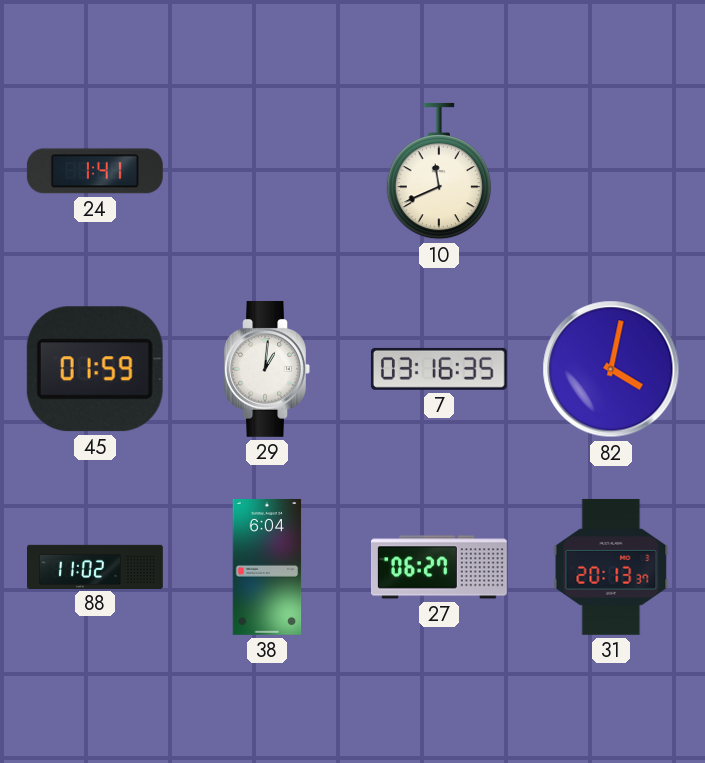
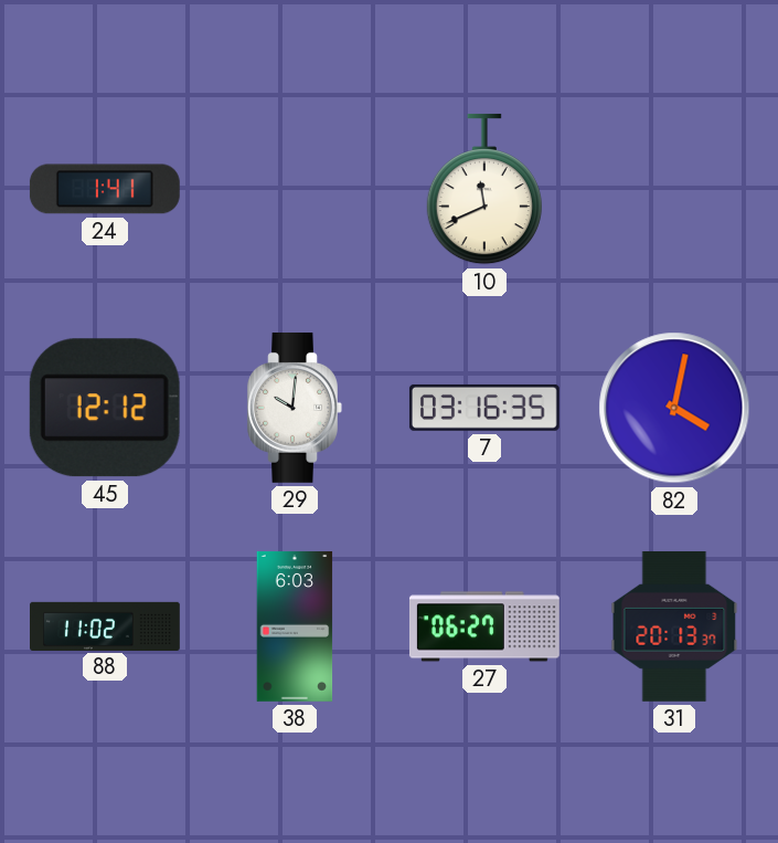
45: 01:59 -> 12:12
29: 1:01 -> 10:01
38: 6:04 -> 6:03
